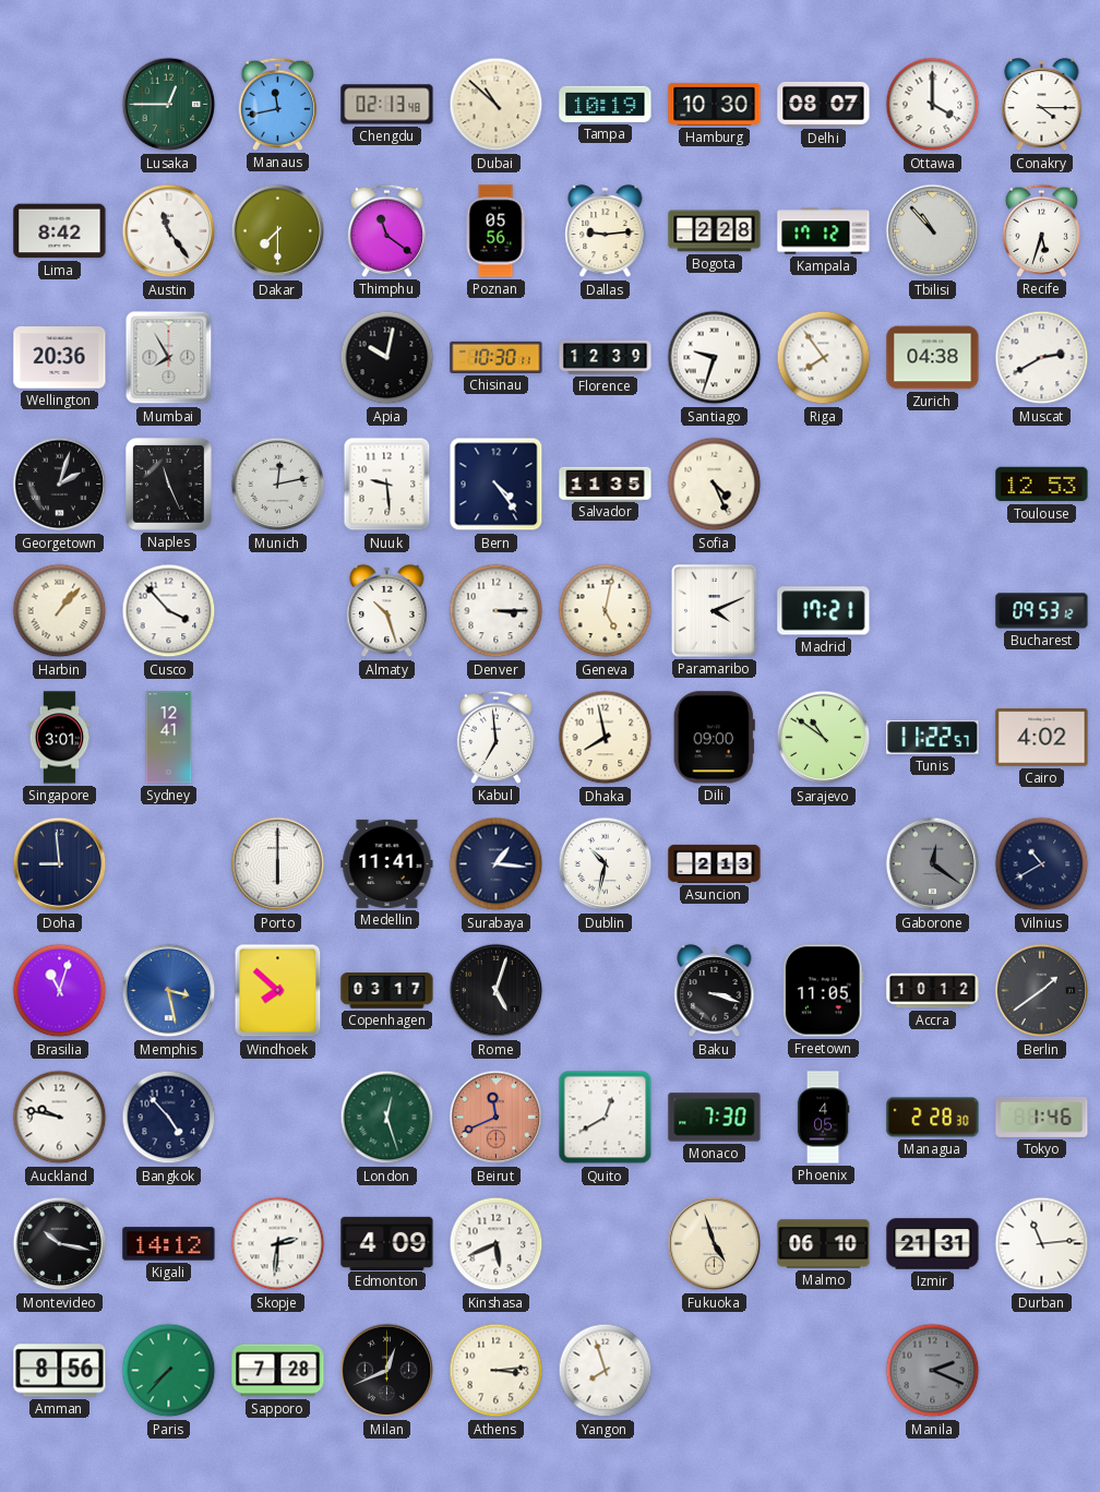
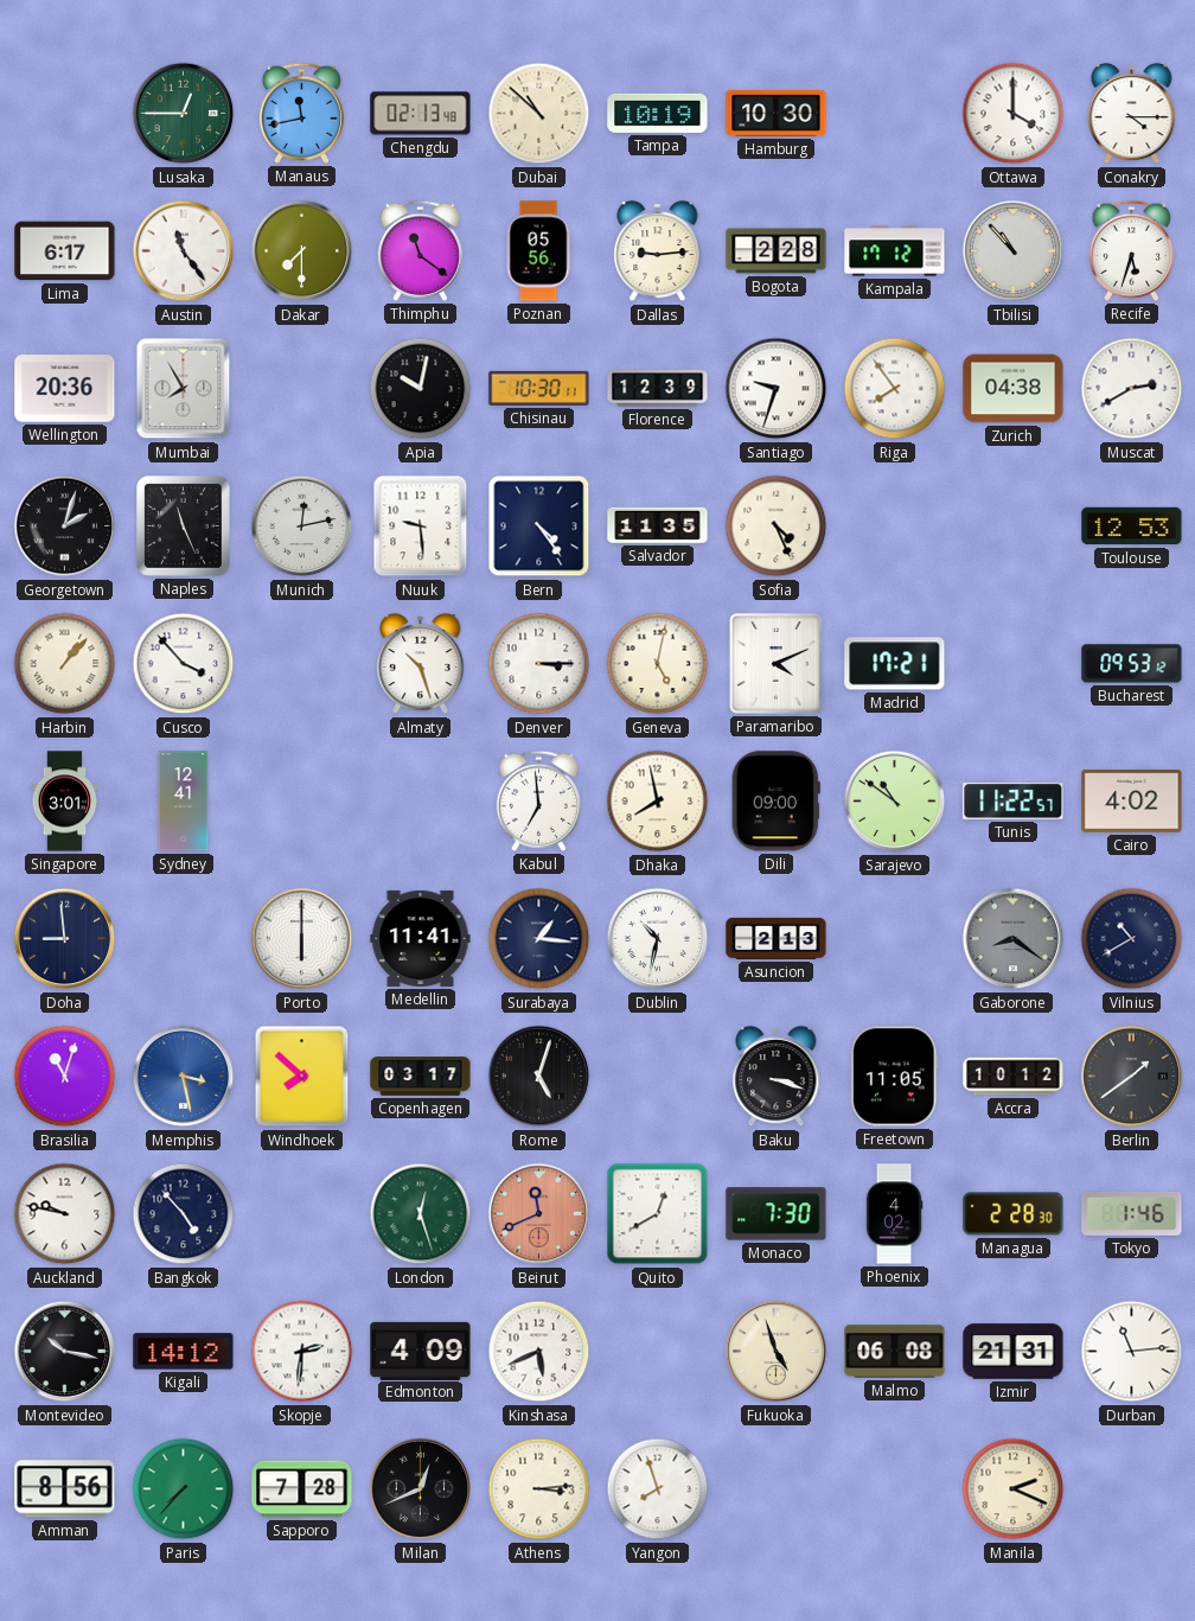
Delhi: 08:07 -> none
Lima: 8:42 -> 6:17
Gaborone: 12:21 -> 8:21
Phoenix: 4:05 -> 4:02
Malmo: 06:10 -> 06:08
Manila dial: grey -> cream
